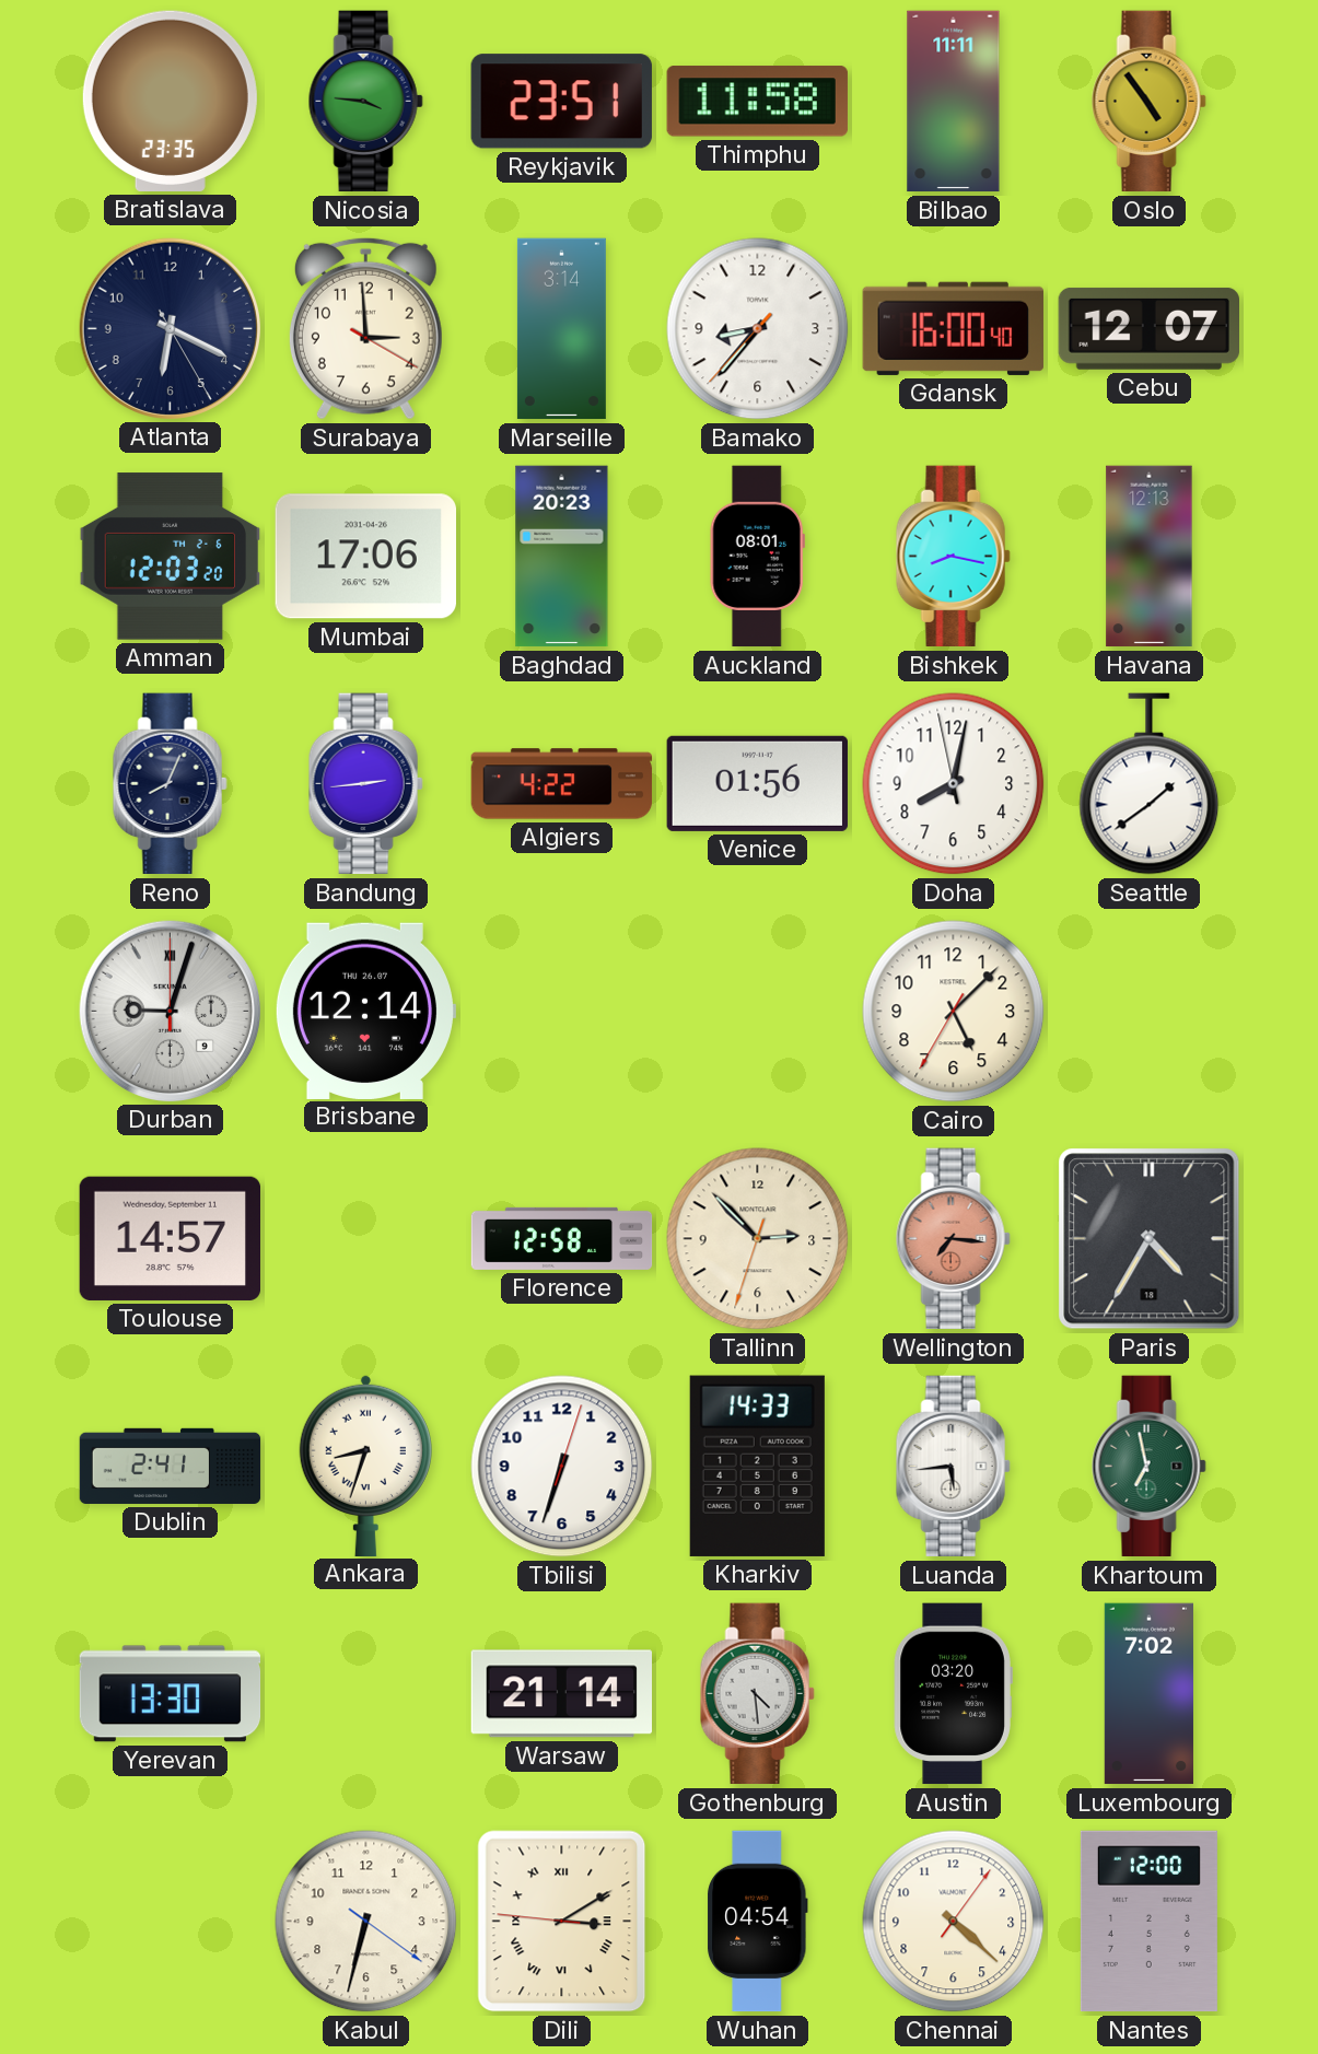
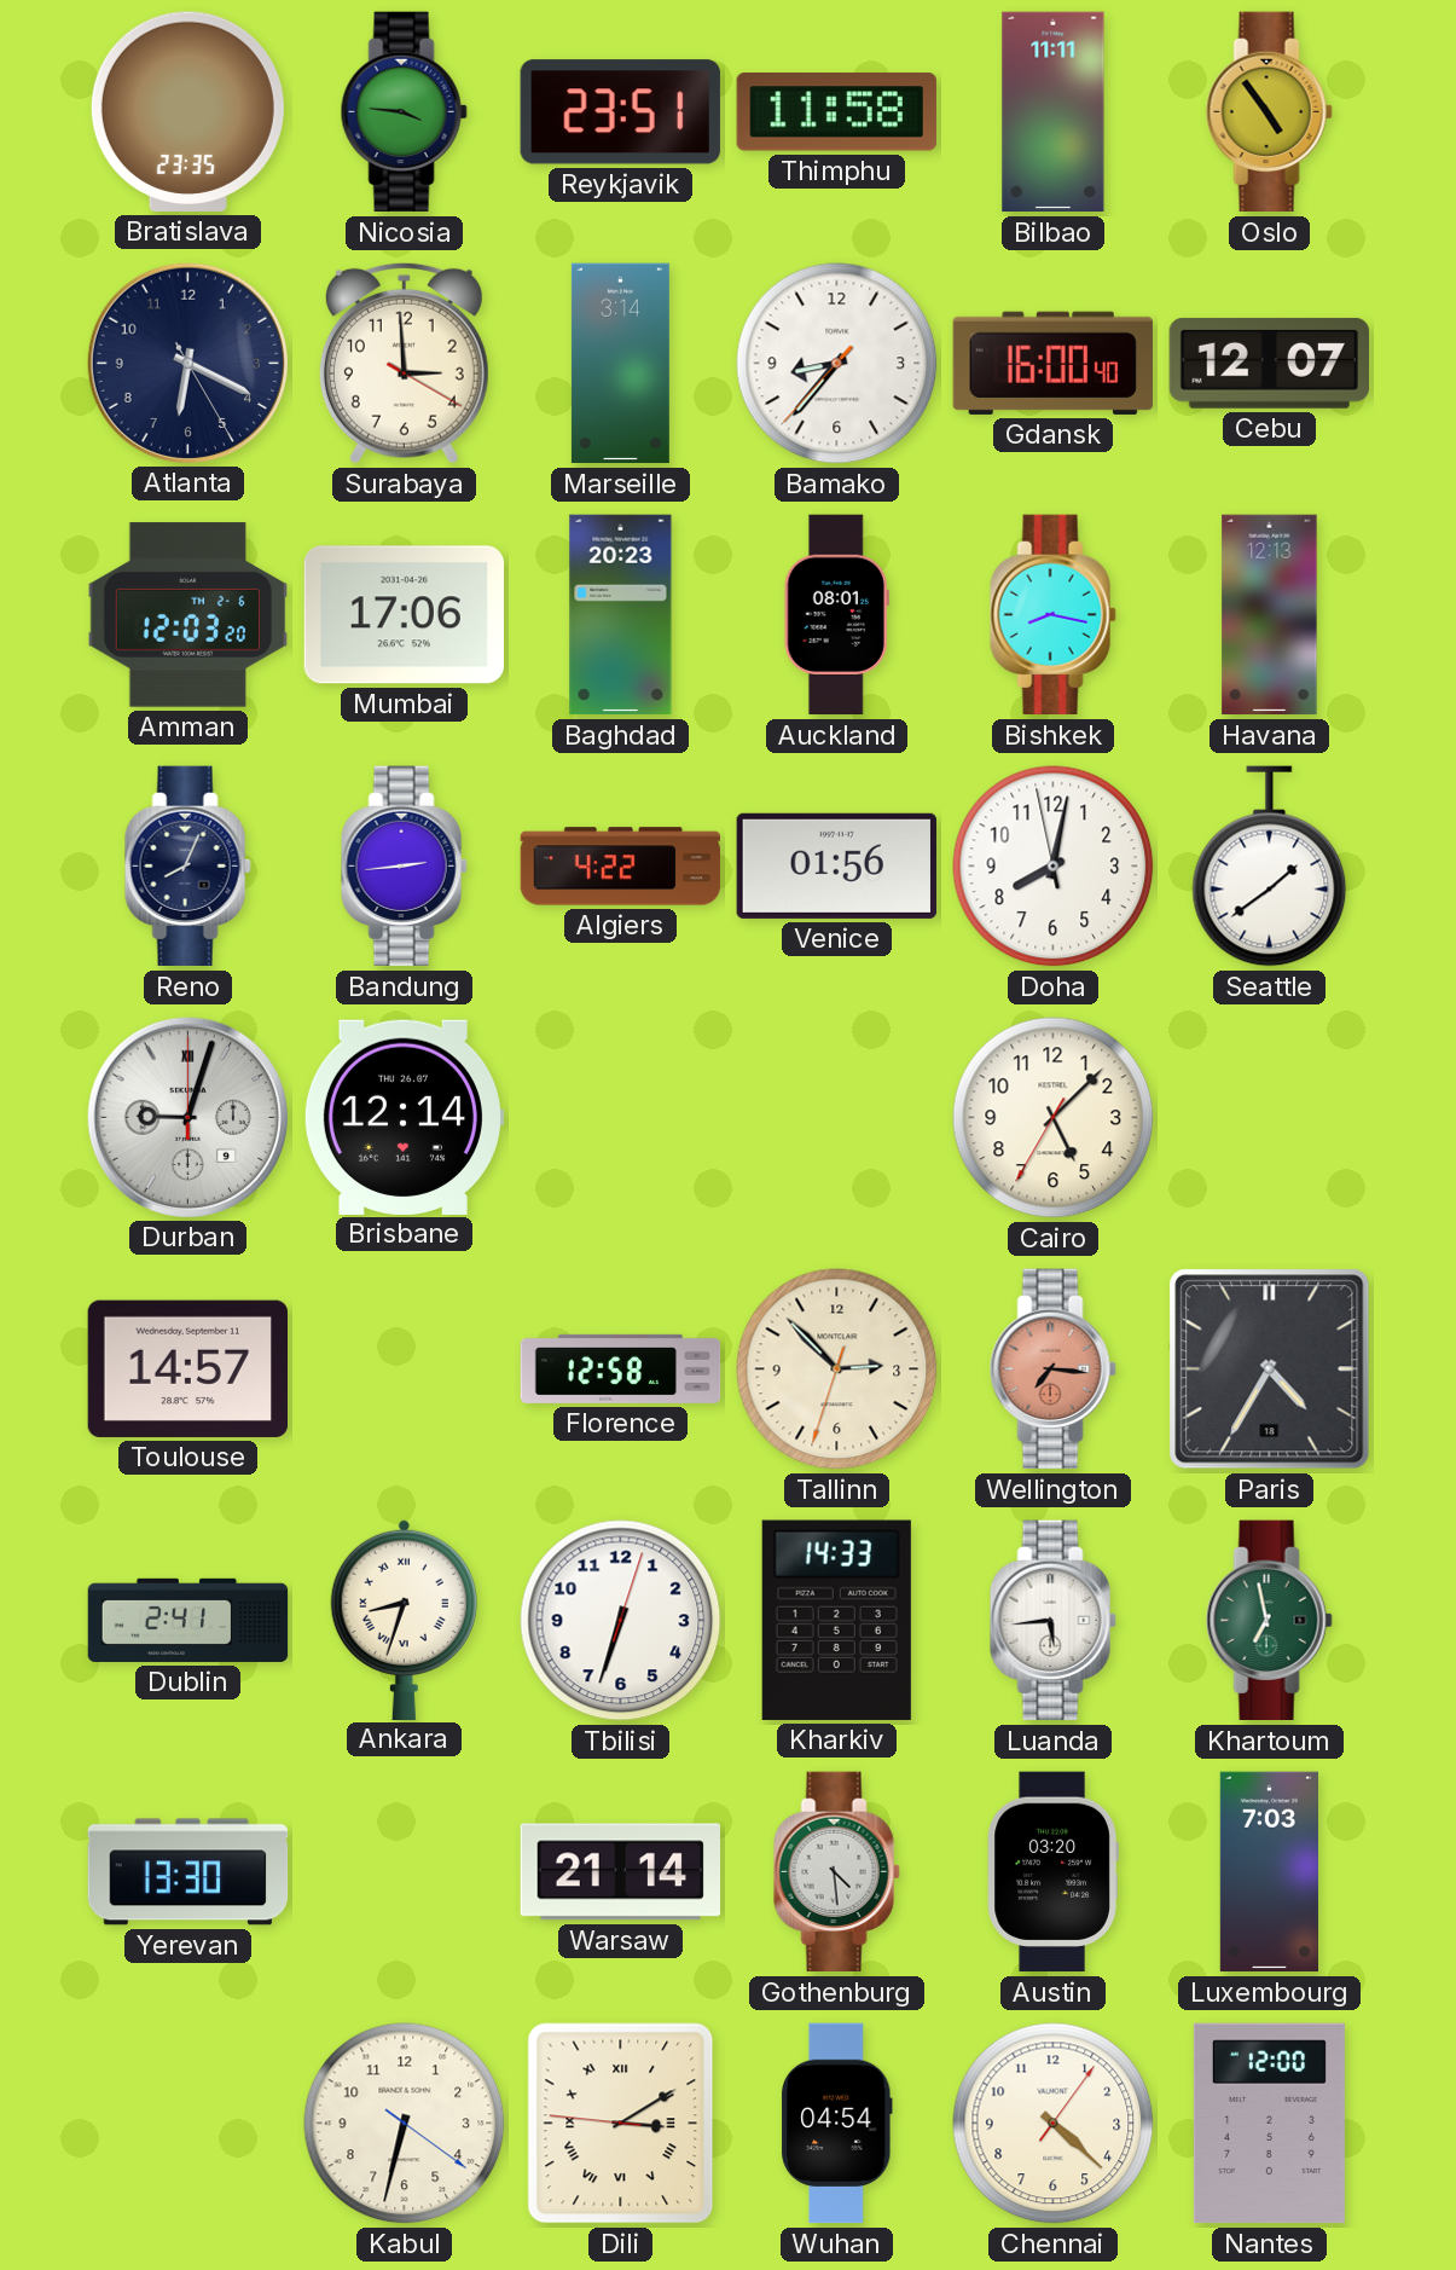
Luxembourg: 7:02 -> 7:03
